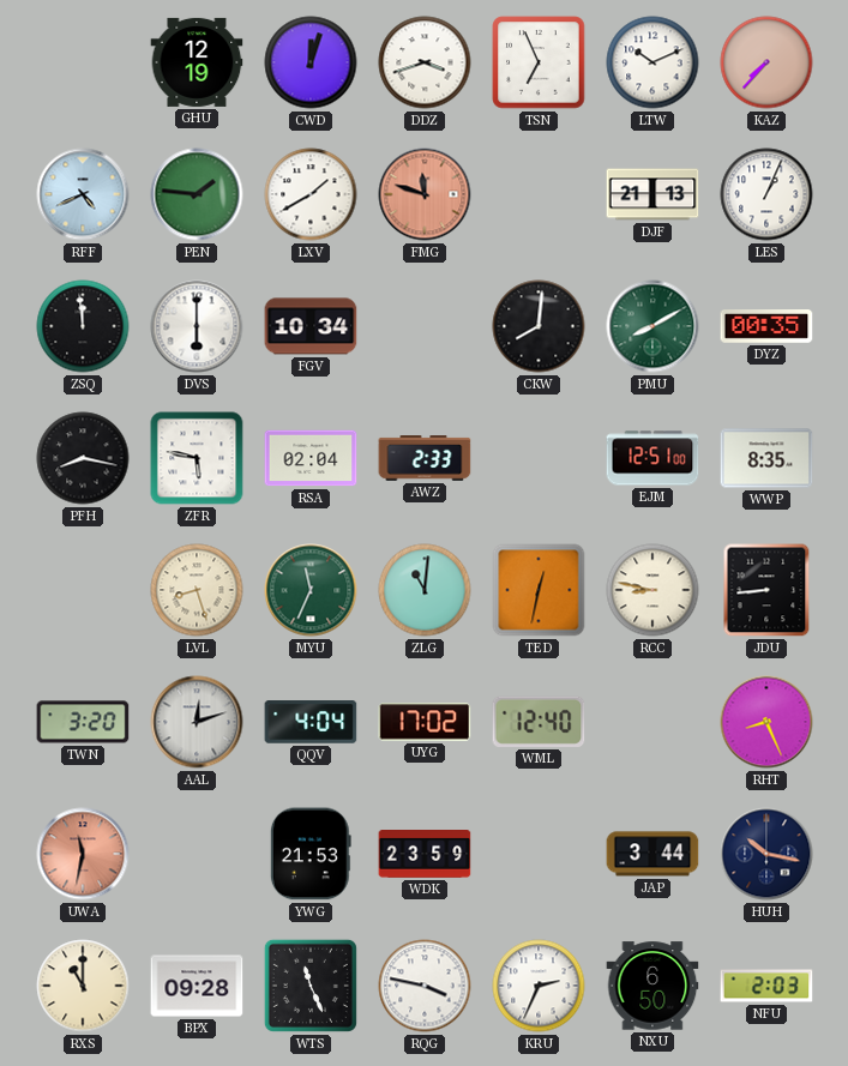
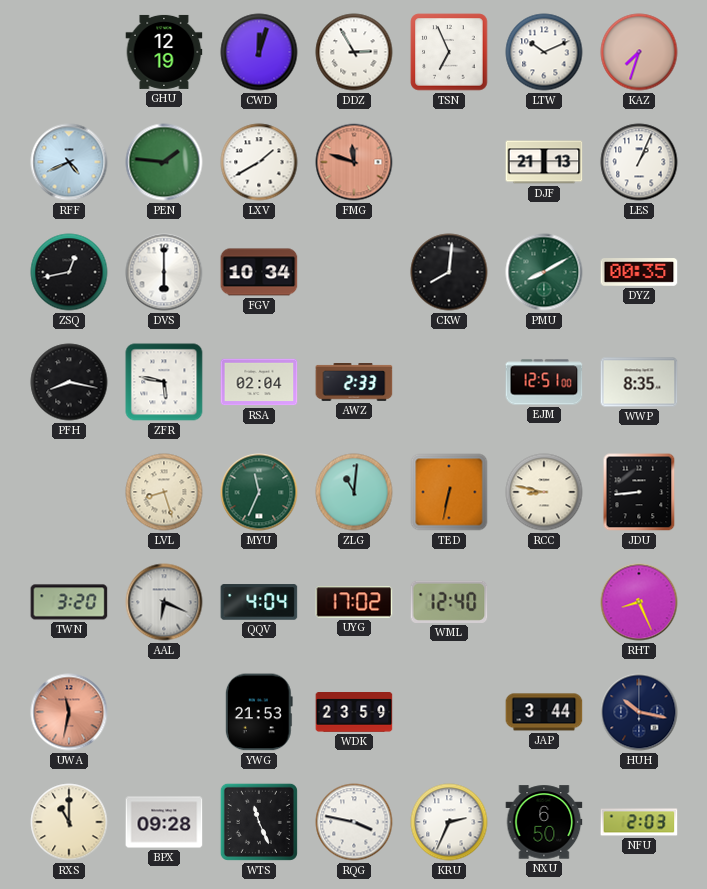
DDZ: 3:42 -> 2:55
KAZ: 7:37 -> 7:33
ZSQ: 11:59 -> 12:43
TED: 12:32 -> 6:32
AAL: 12:12 -> 6:19
